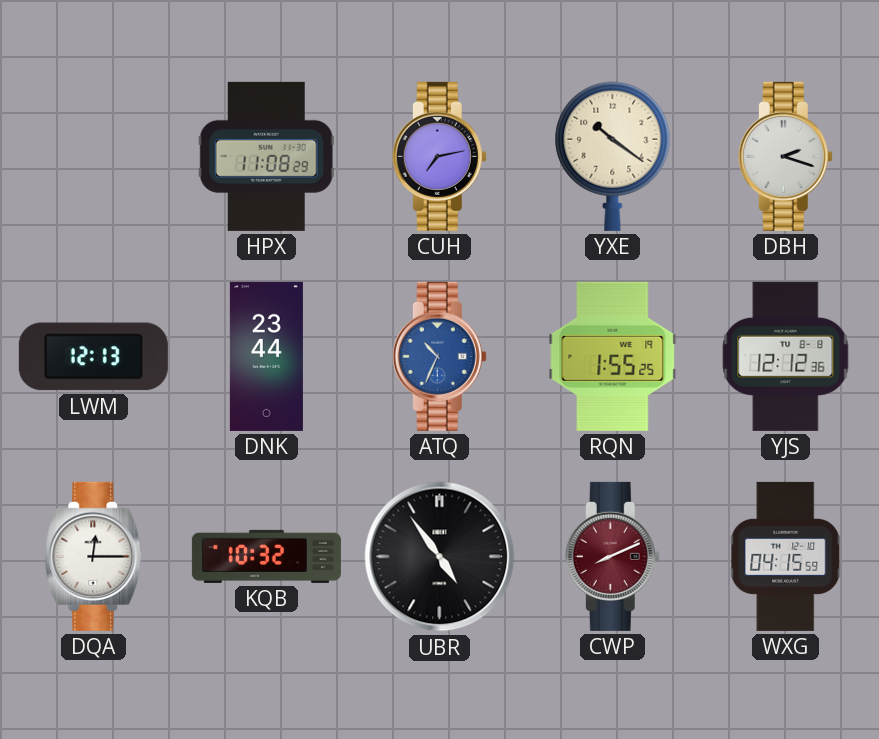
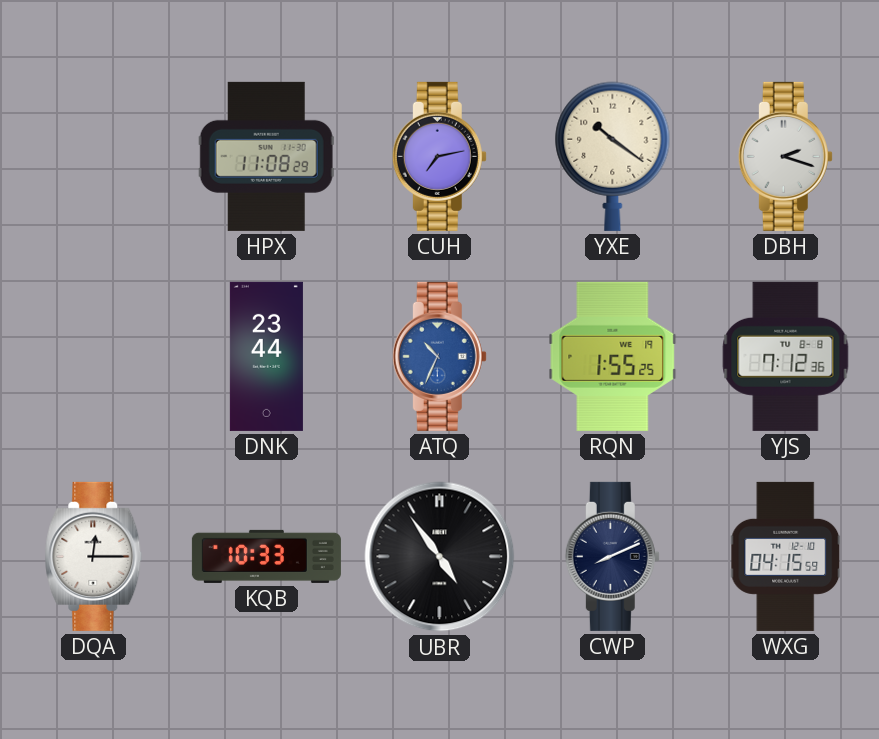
LWM: 12:13 -> none
YJS: 12:12 -> 7:12
KQB: 10:32 -> 10:33
CWP dial: burgundy -> navy
